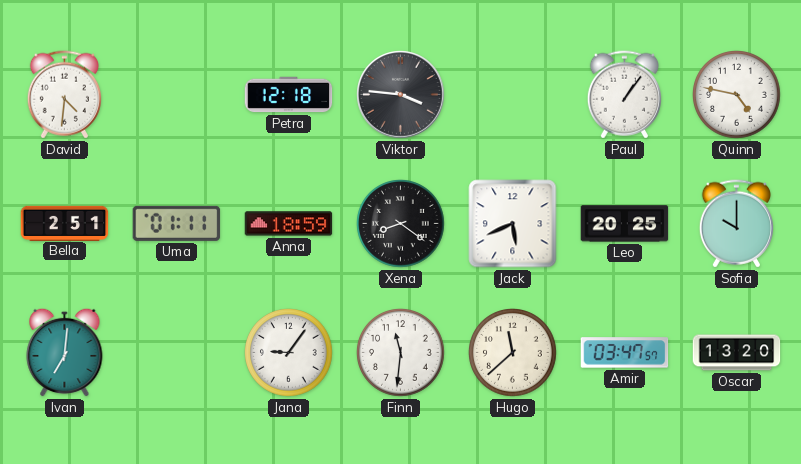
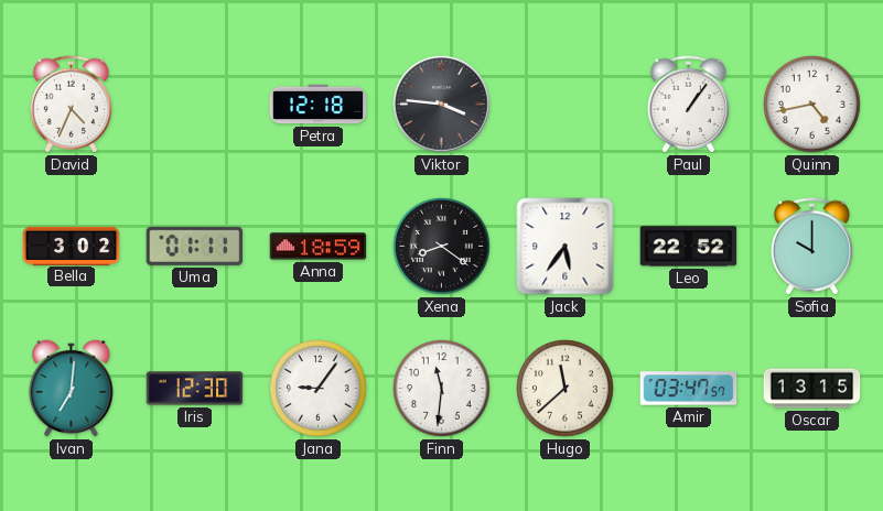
David: 4:31 -> 4:34
Quinn: 4:47 -> 4:43
Bella: 2:51 -> 3:02
Jack: 5:41 -> 5:36
Leo: 20:25 -> 22:52
Iris: none -> 12:30
Oscar: 13:20 -> 13:15
